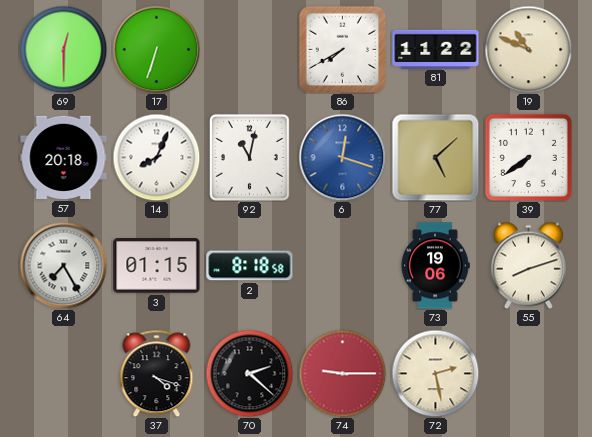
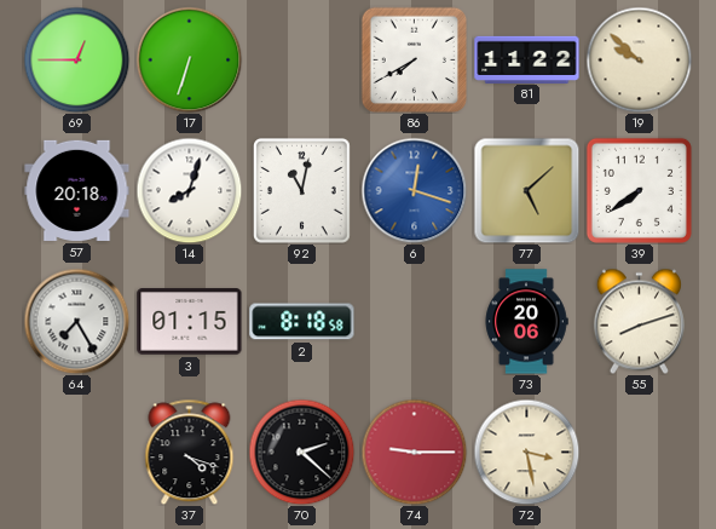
69: 12:30 -> 12:45
19: 10:49 -> 9:52
14: 8:04 -> 8:03
73: 19:06 -> 20:06
72: 2:28 -> 3:28
